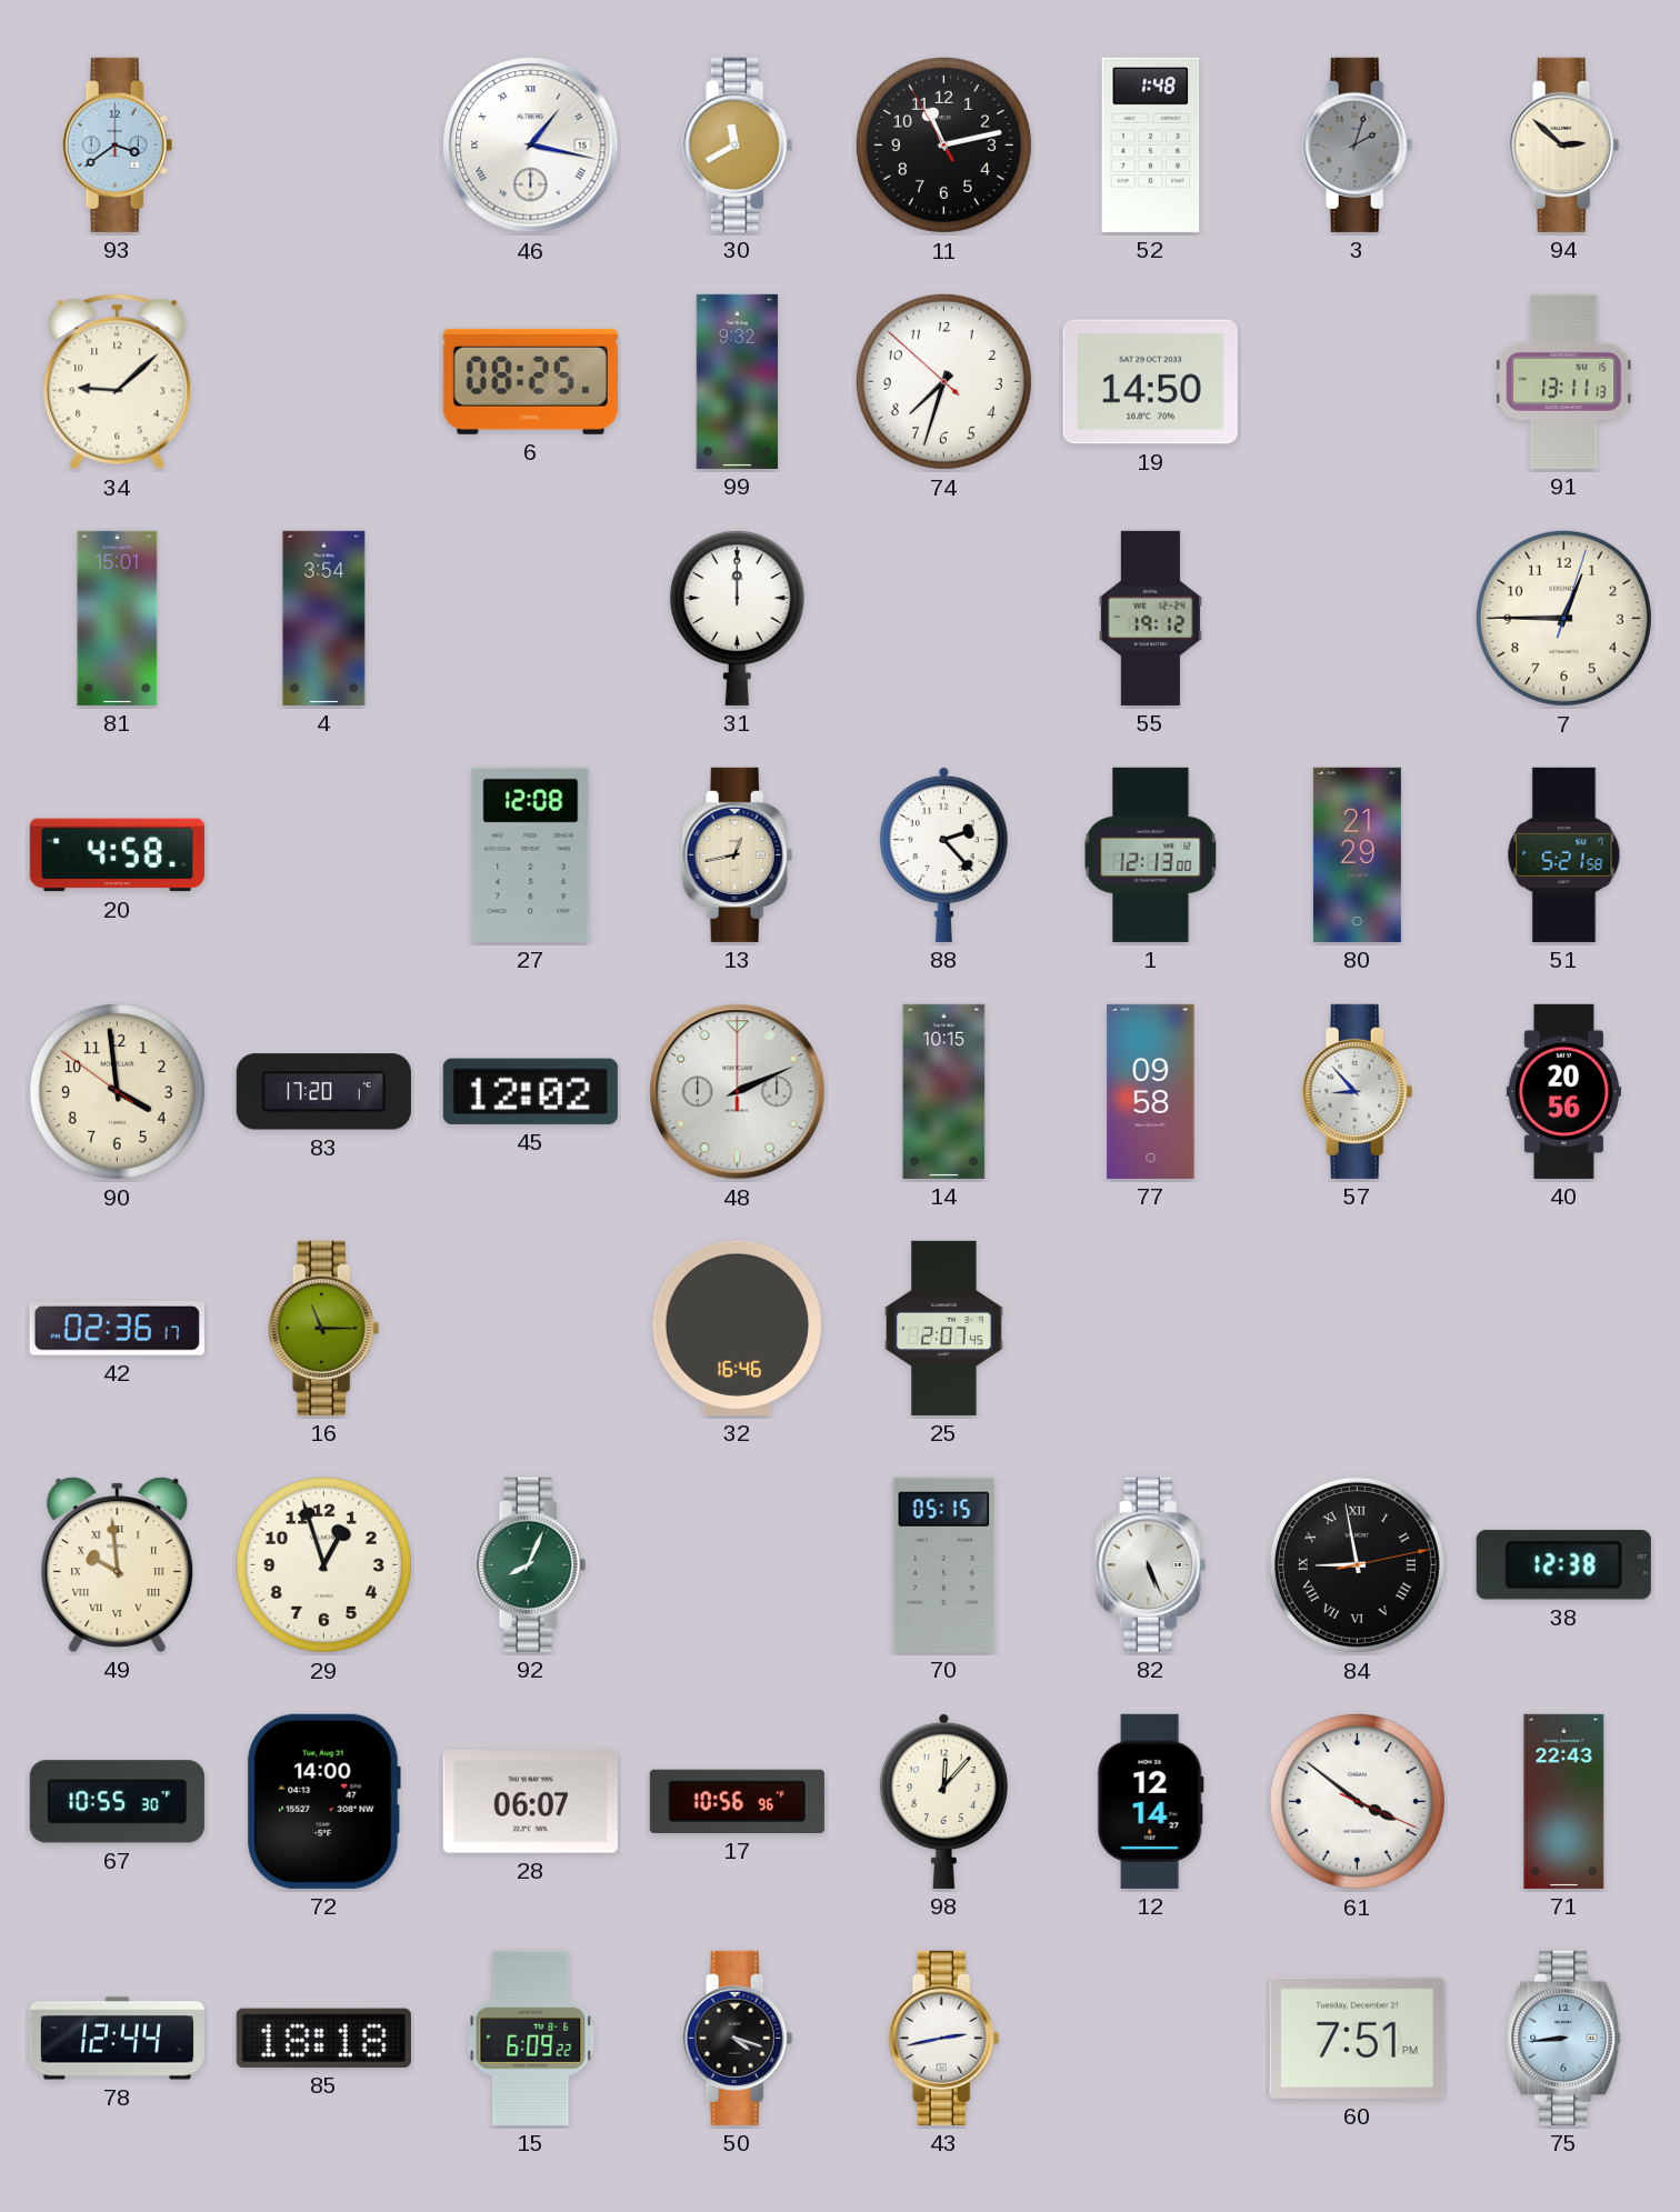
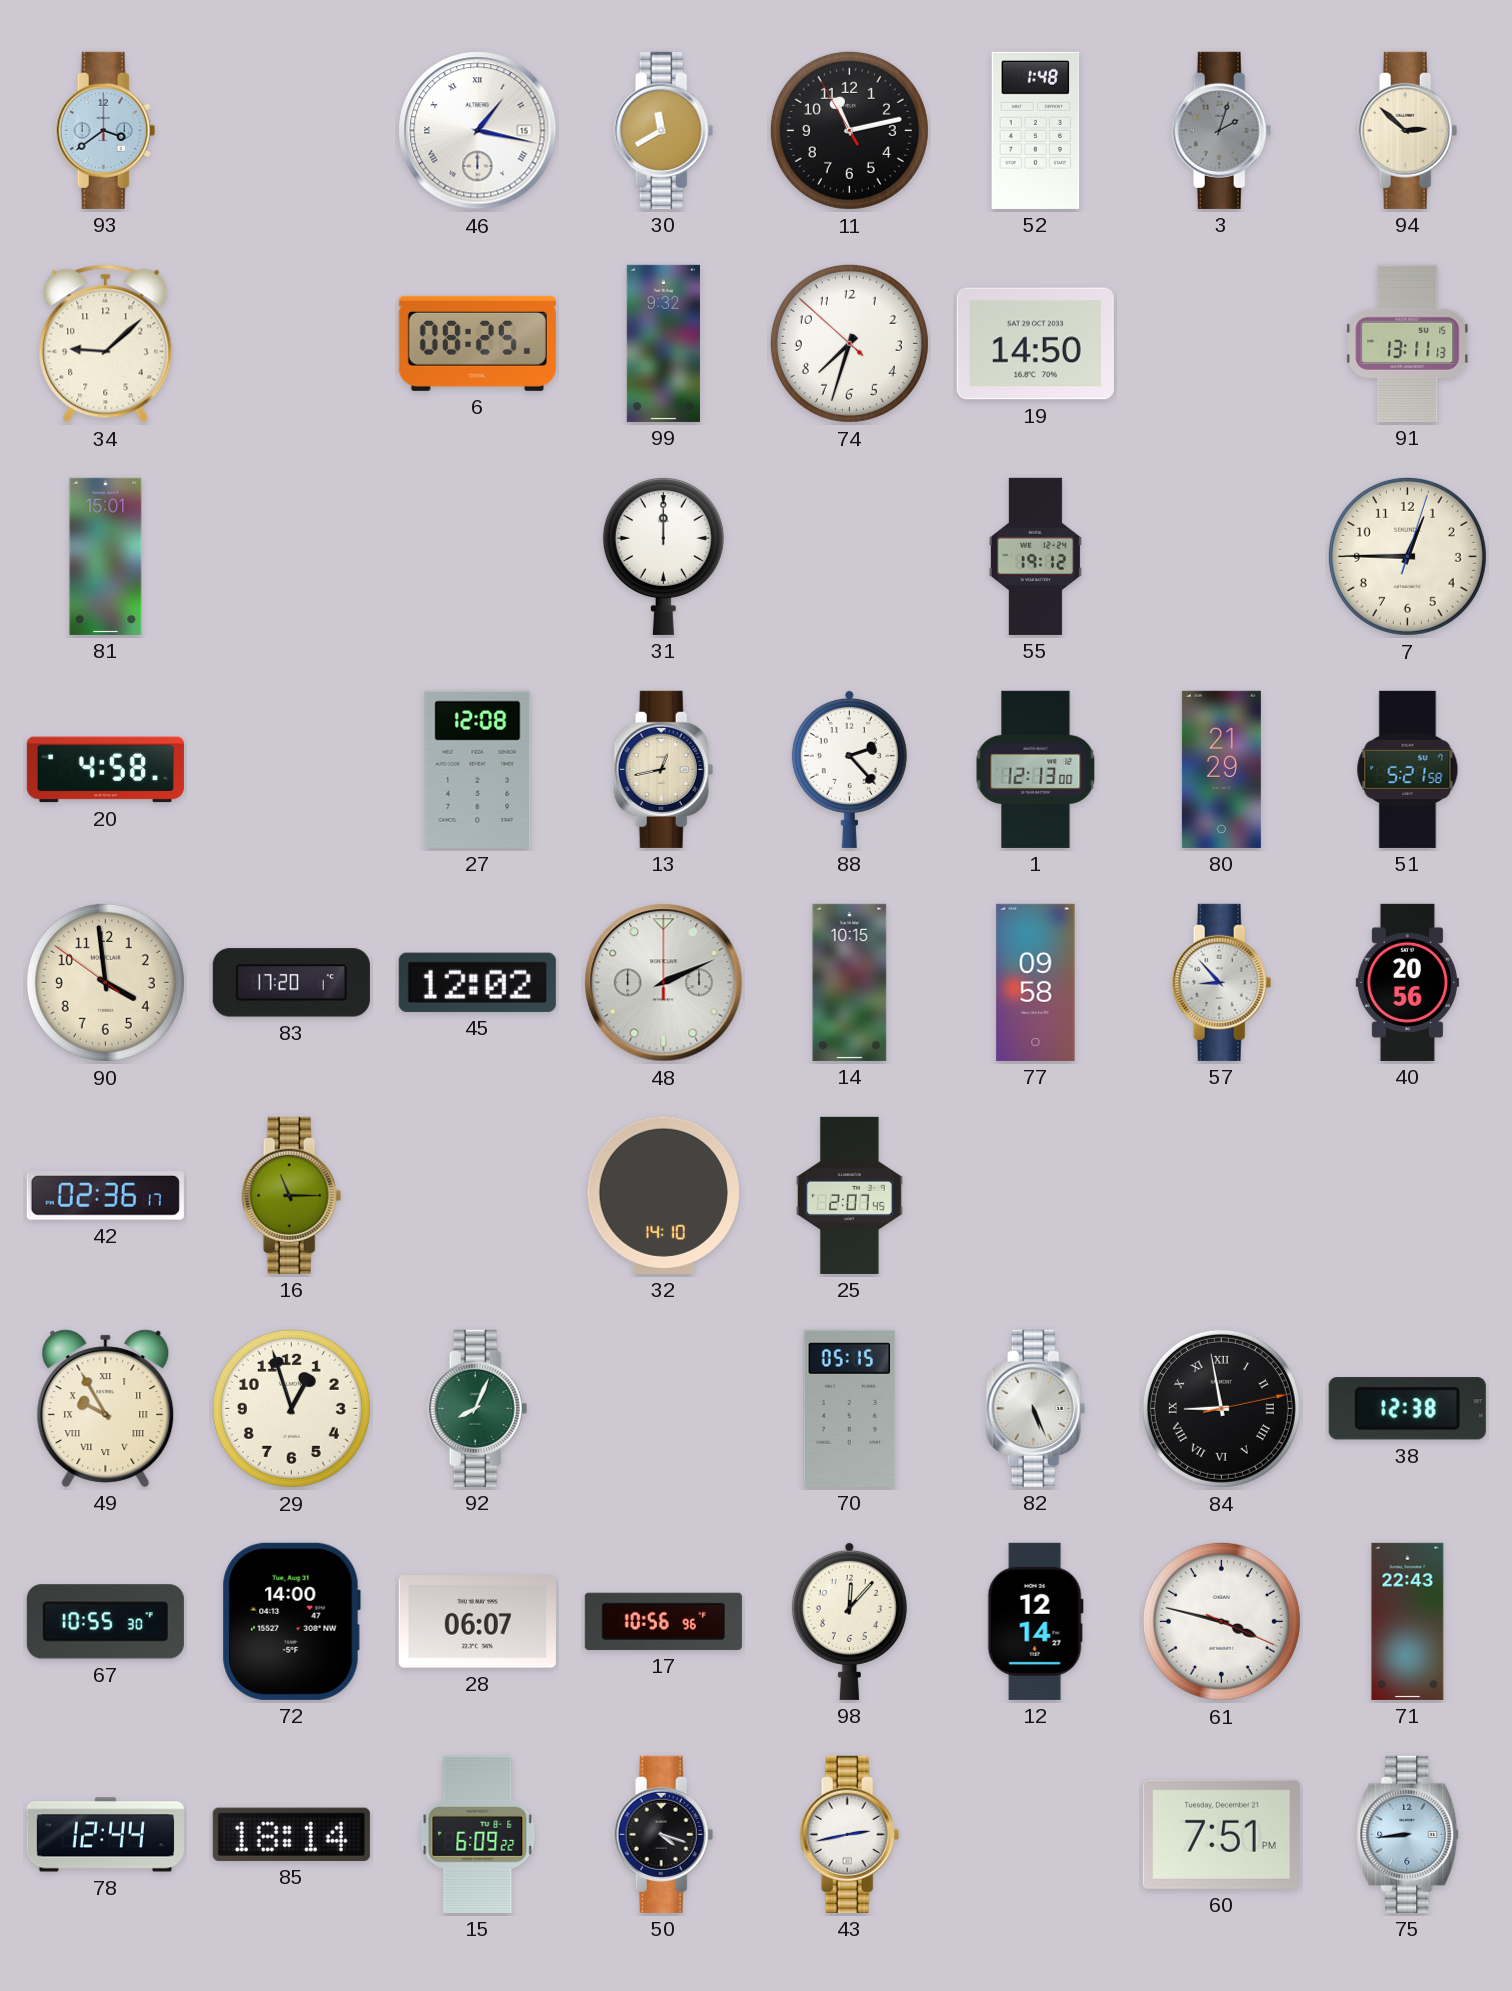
4: 3:54 -> none
32: 16:46 -> 14:10
49: 9:59 -> 9:55
61: 3:51 -> 3:47
85: 18:18 -> 18:14
